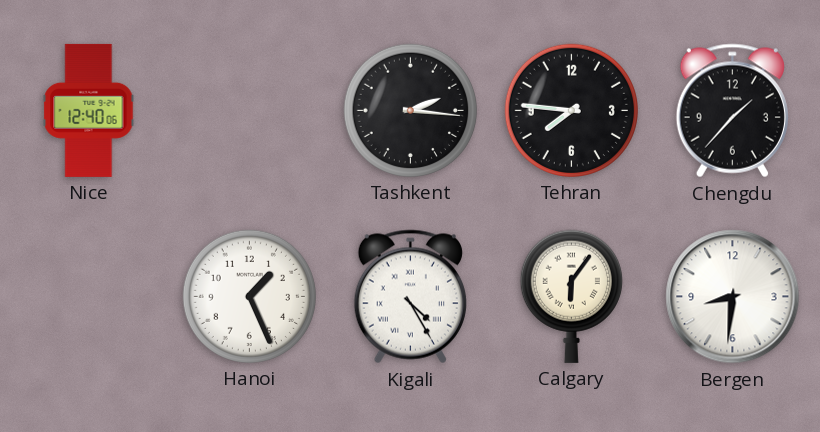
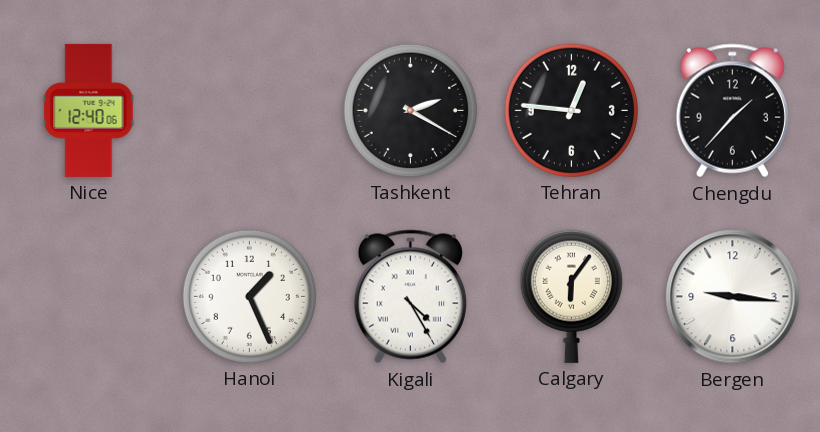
Tashkent: 2:16 -> 2:20
Tehran: 7:46 -> 12:46
Bergen: 8:31 -> 9:16
